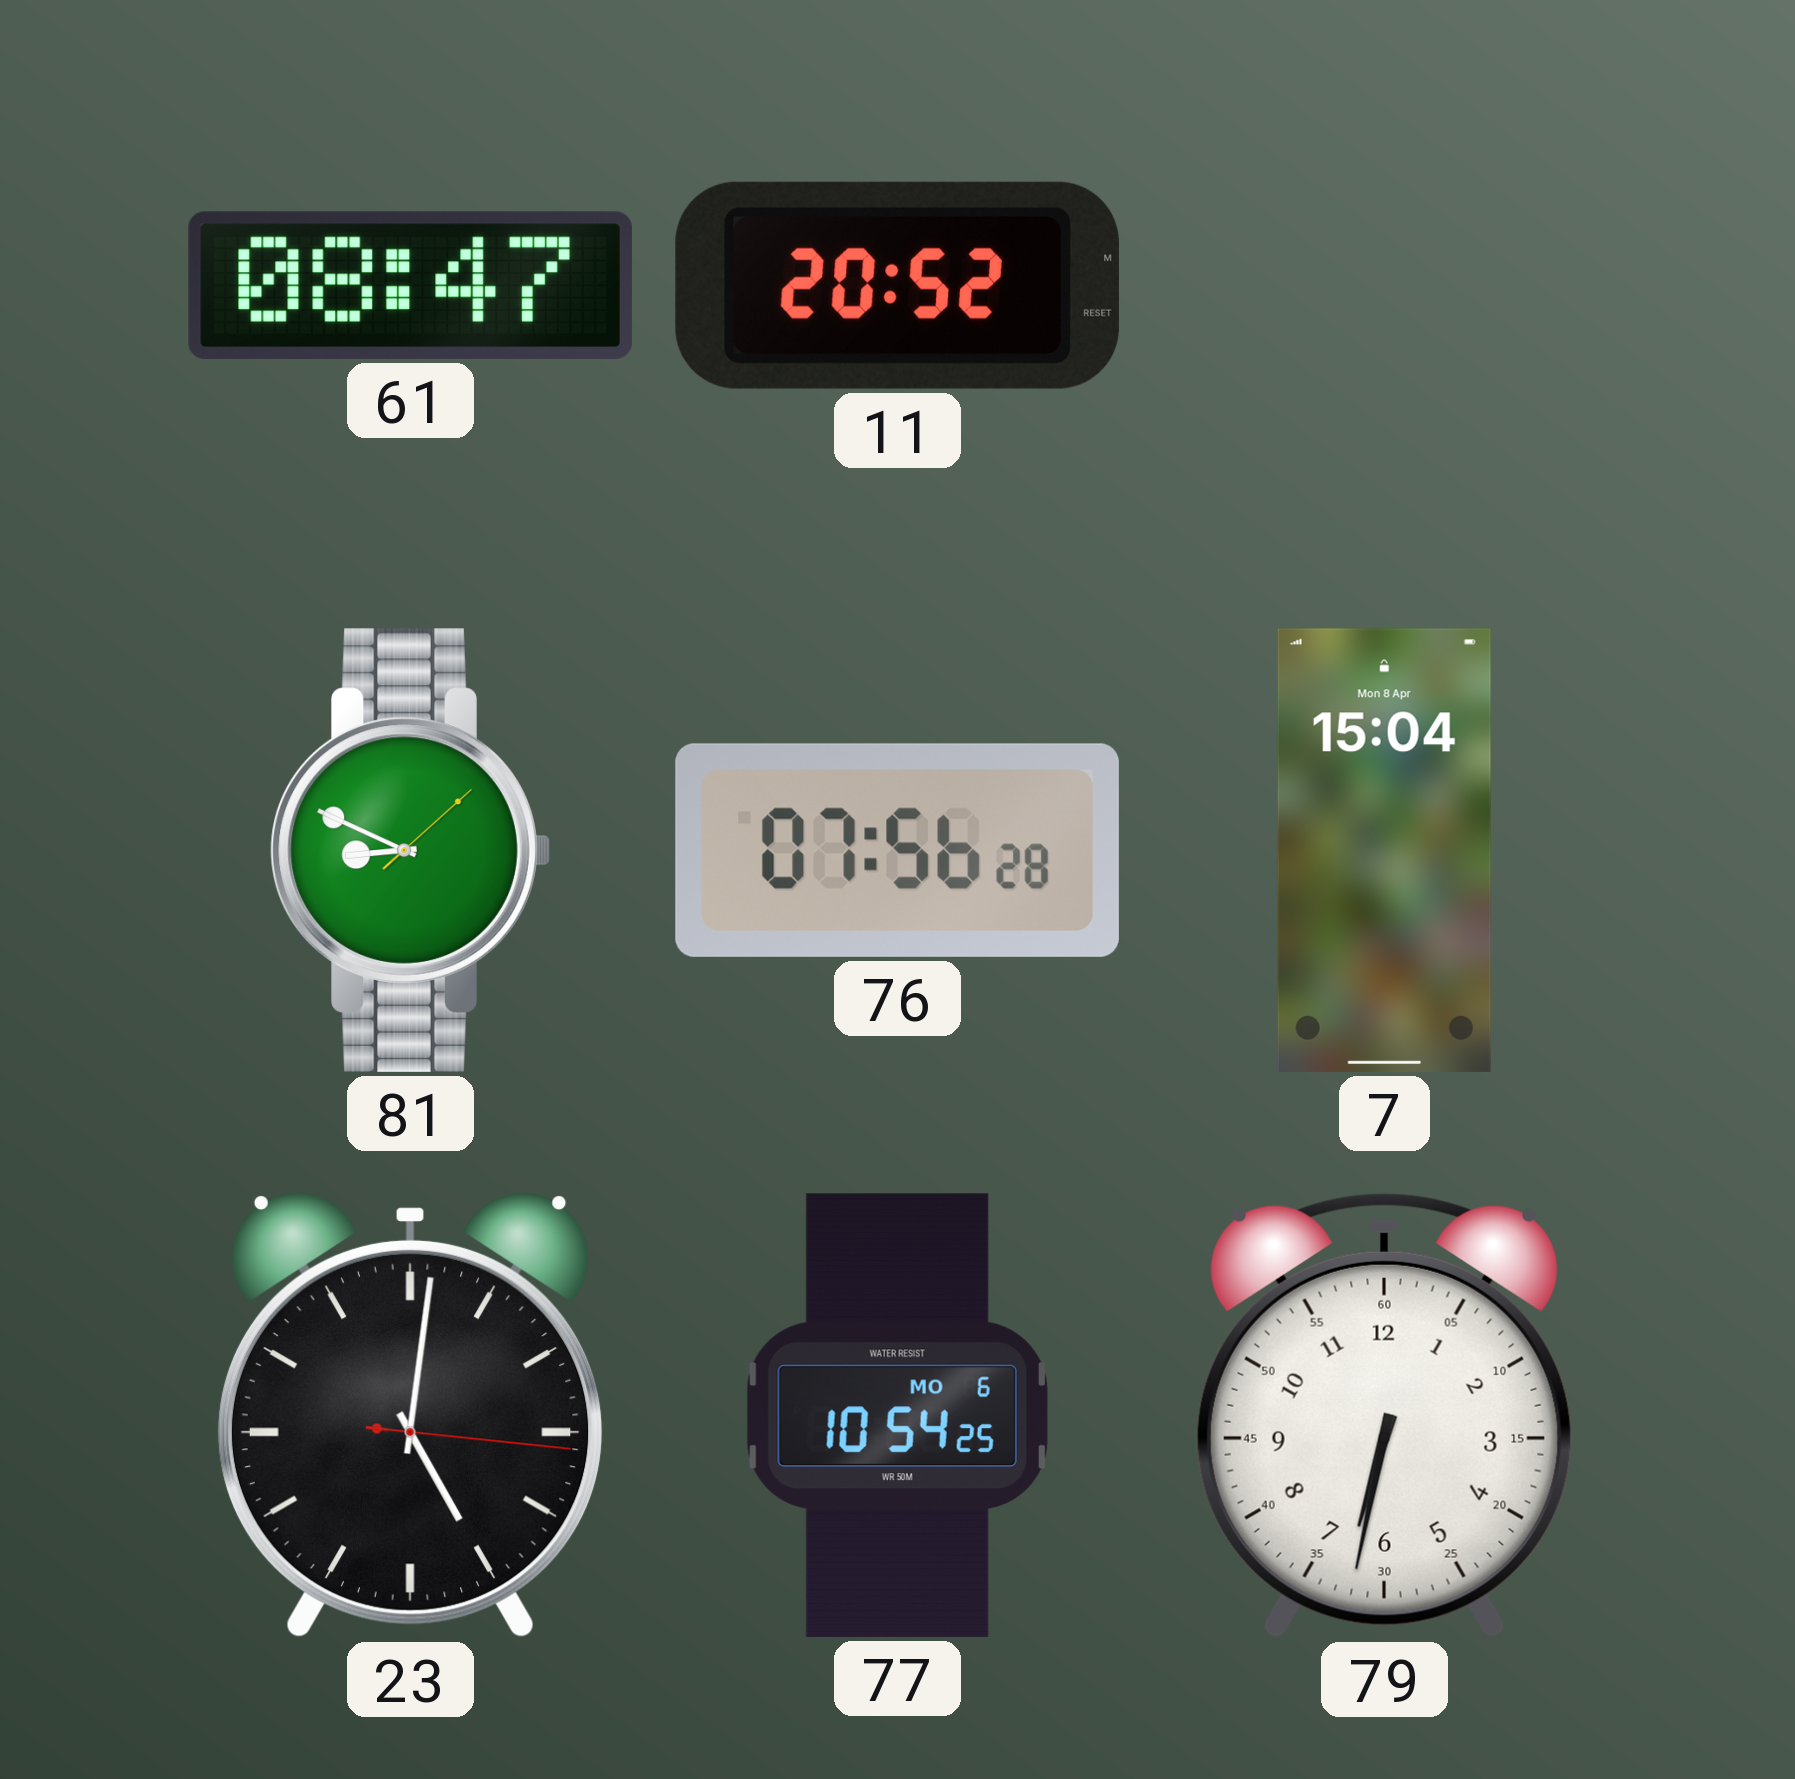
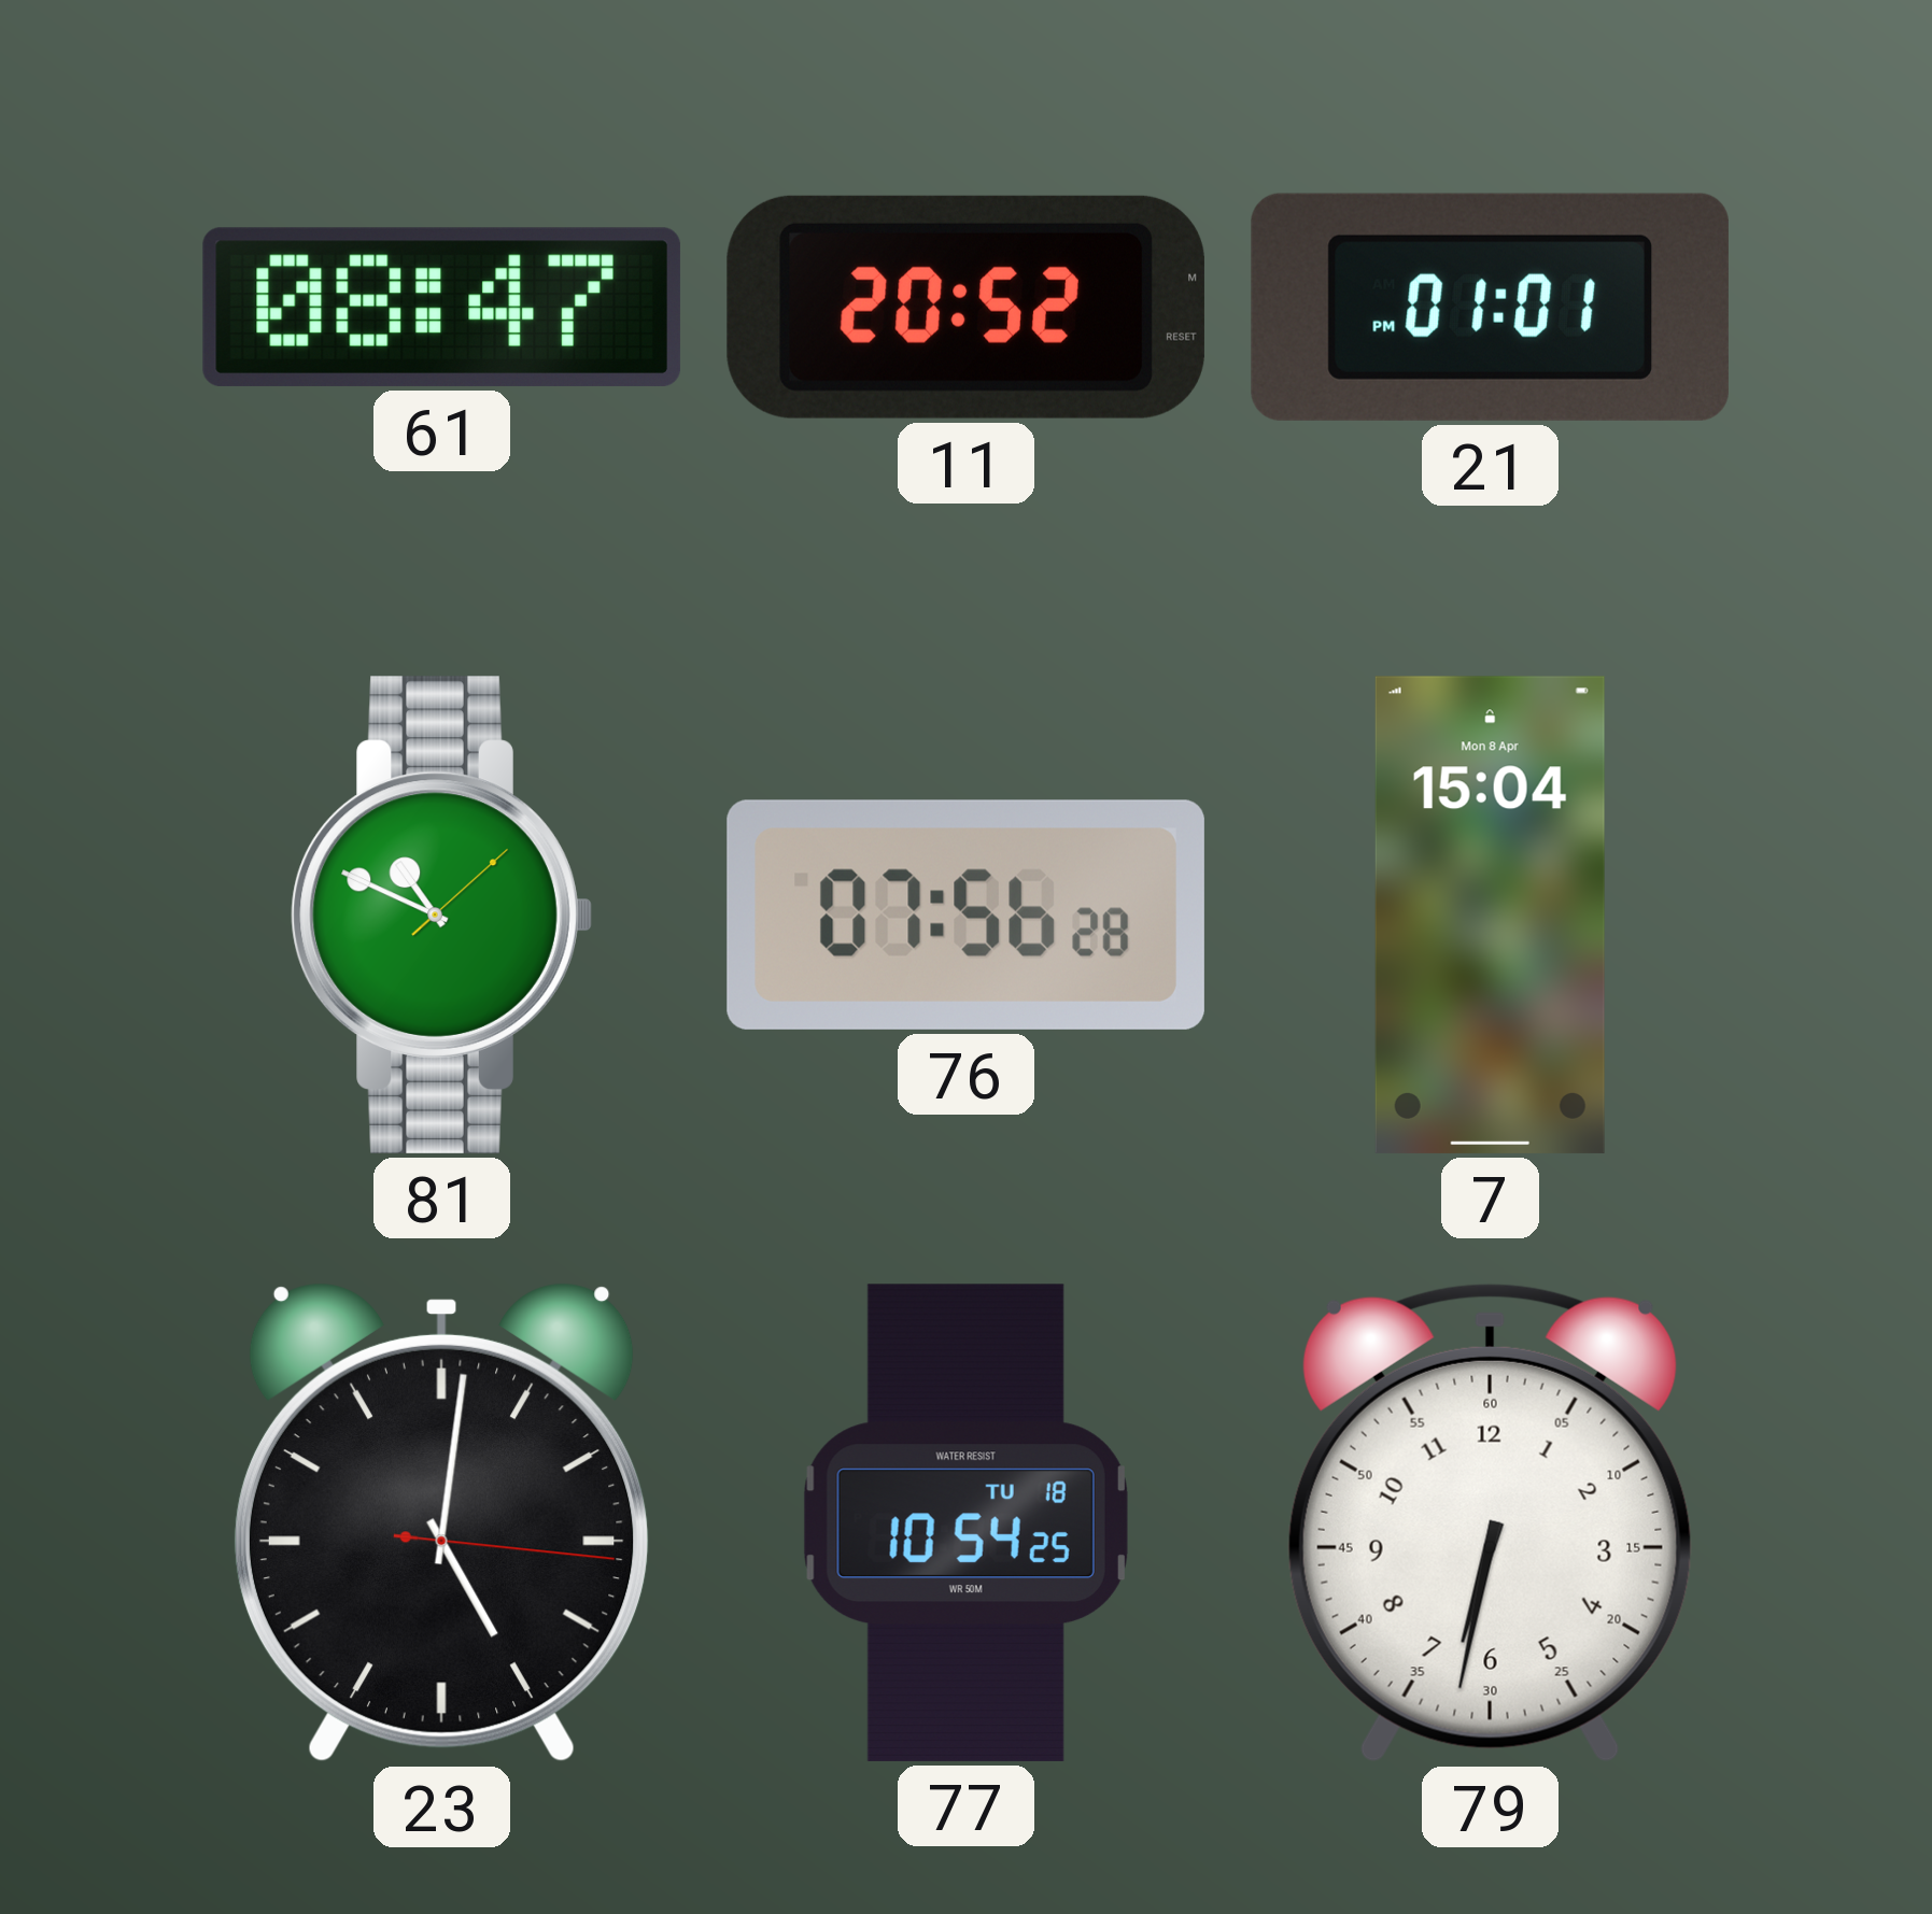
21: none -> 01:01
81: 8:49 -> 10:49
77 date: MO 6 -> TU 18
